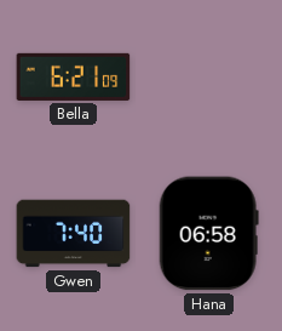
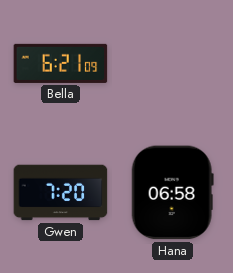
Gwen: 7:40 -> 7:20
